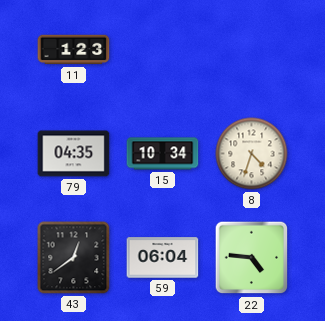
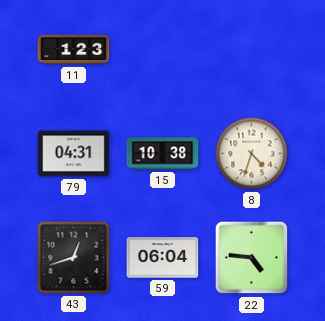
79: 04:35 -> 04:31
15: 10:34 -> 10:38
43: 12:39 -> 12:42
